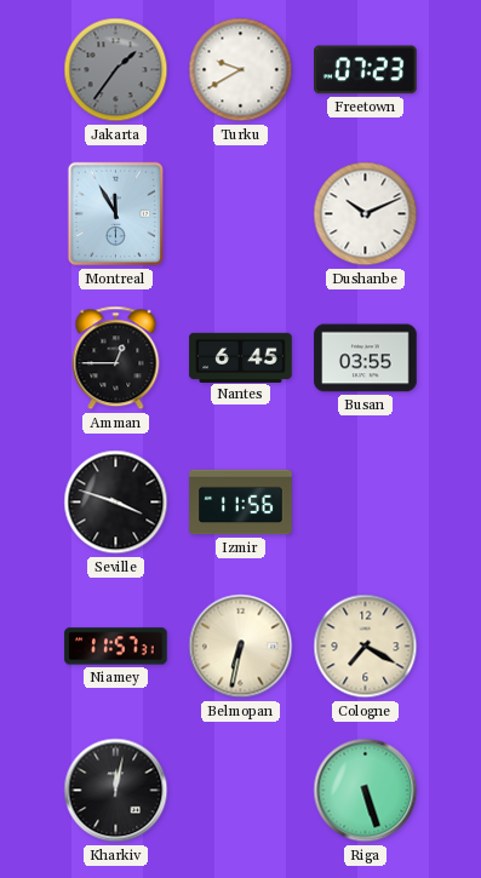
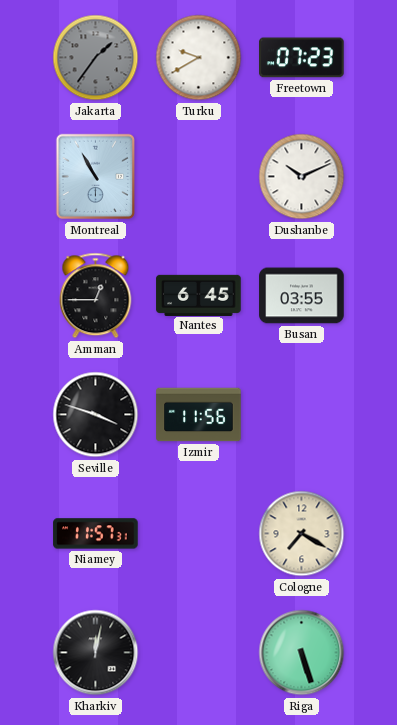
Montreal: 11:55 -> 10:55
Belmopan: 6:32 -> none
